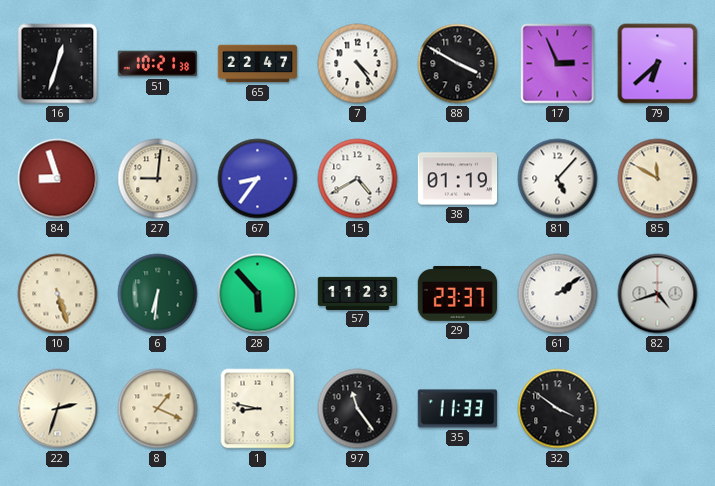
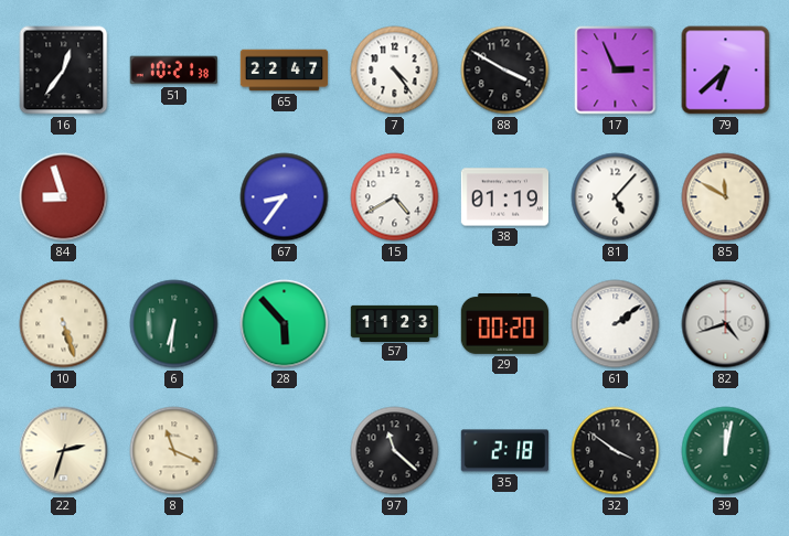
16: 12:33 -> 12:36
27: 9:01 -> none
29: 23:37 -> 00:20
8: 1:19 -> 11:19
1: 8:47 -> none
97: 11:24 -> 11:22
35: 11:33 -> 2:18
39: none -> 12:02
